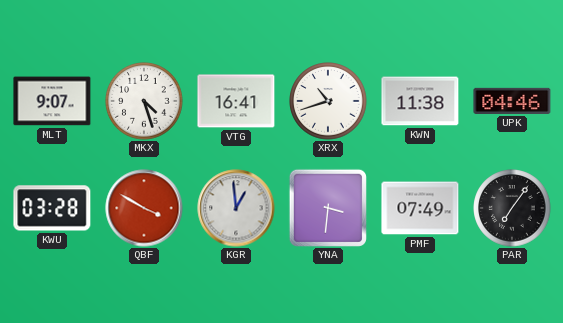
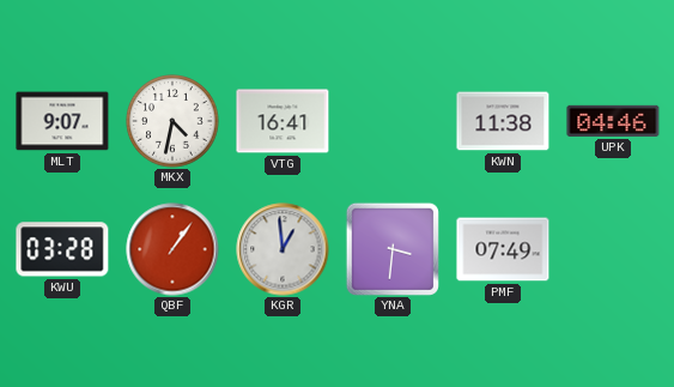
MKX: 4:27 -> 4:32
XRX: 10:42 -> none
QBF: 3:50 -> 1:06
PAR: 7:06 -> none
